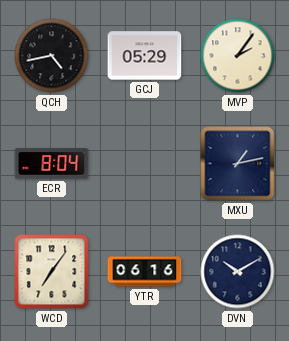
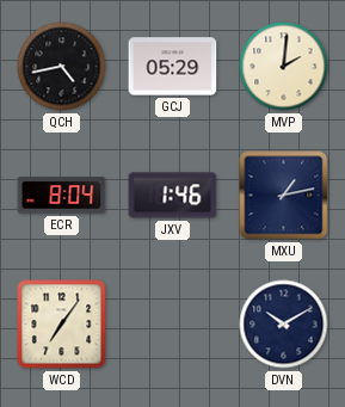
MVP: 2:06 -> 2:01
JXV: none -> 1:46
YTR: 06:16 -> none
